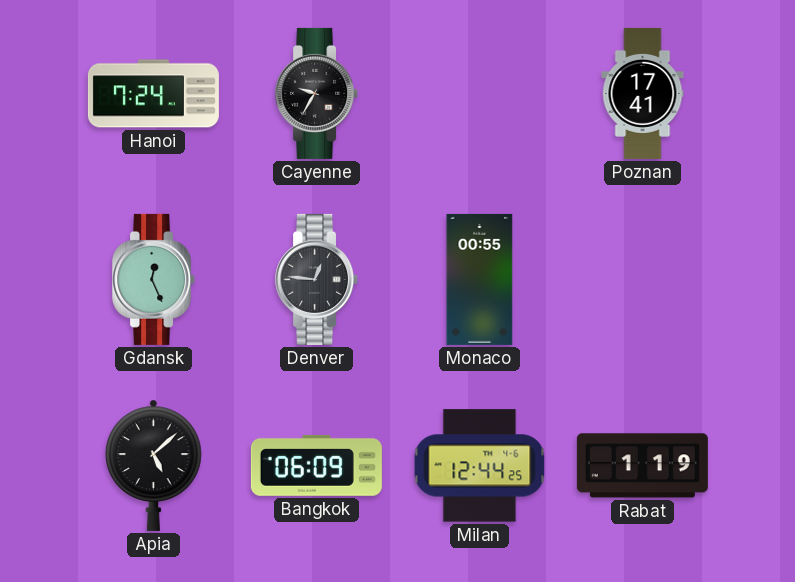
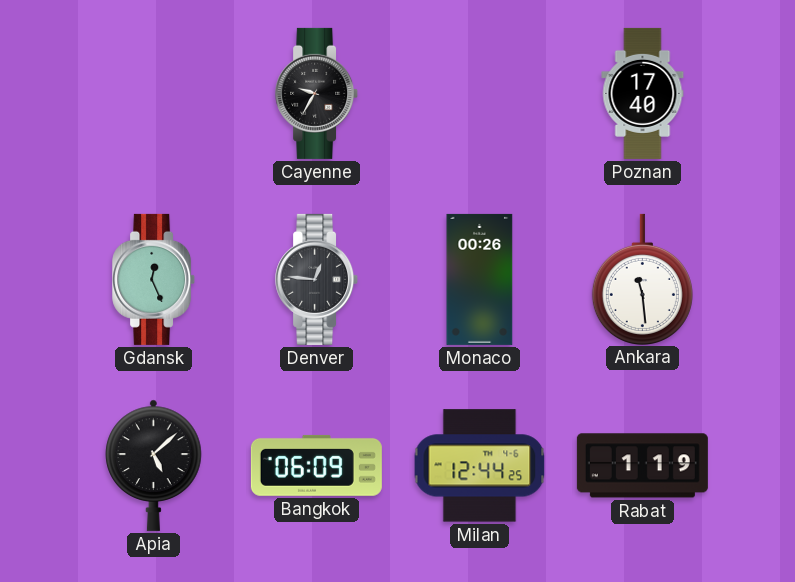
Hanoi: 7:24 -> none
Poznan: 17:41 -> 17:40
Monaco: 00:55 -> 00:26
Ankara: none -> 11:29
